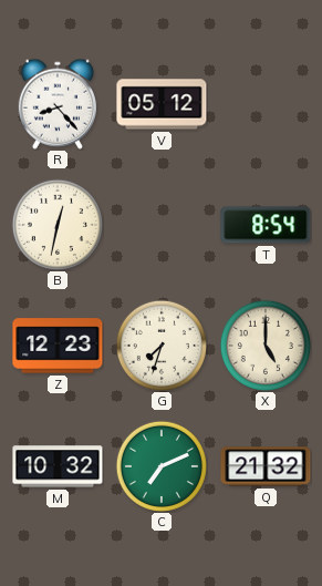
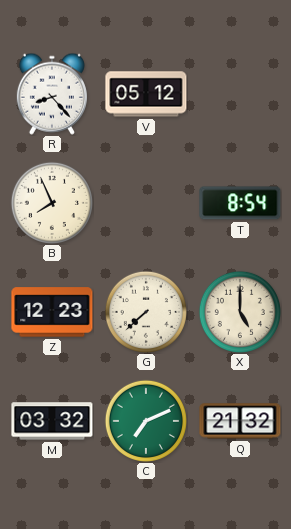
B: 12:32 -> 7:56
G: 7:33 -> 7:38
M: 10:32 -> 03:32
